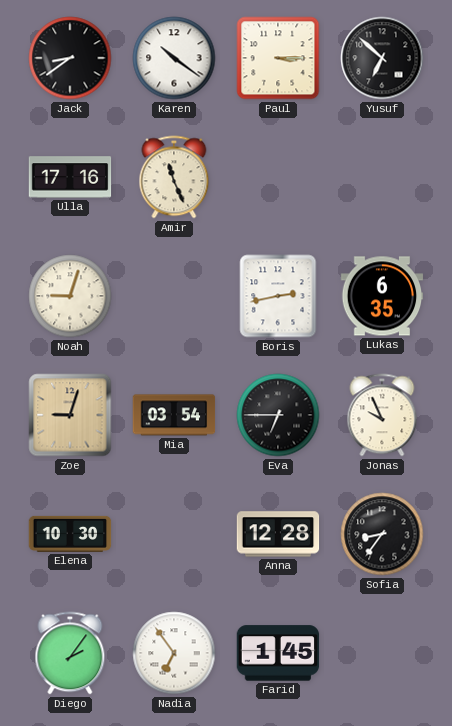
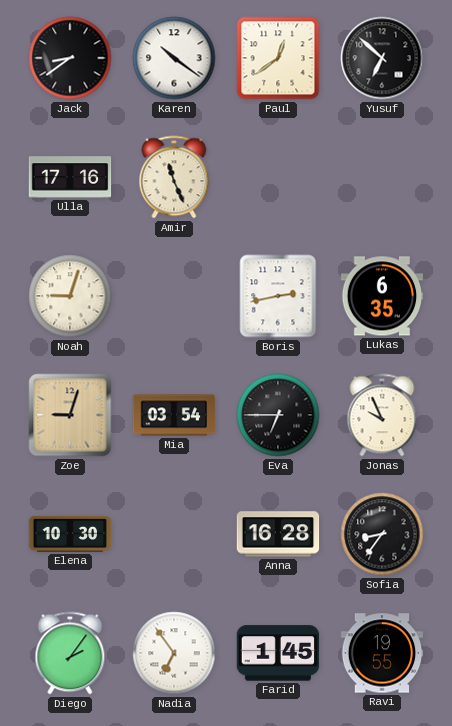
Paul: 3:15 -> 12:39
Anna: 12:28 -> 16:28
Ravi: none -> 19:55
